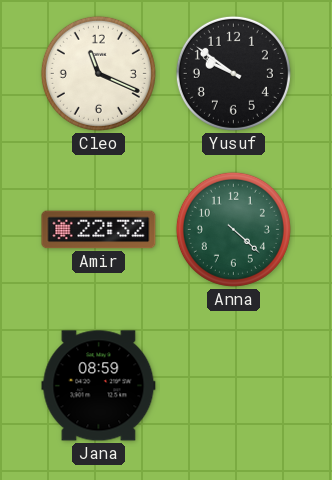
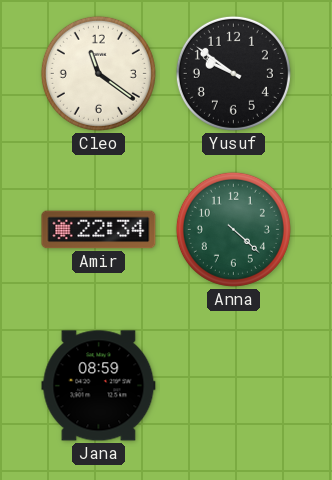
Cleo: 11:19 -> 11:21
Amir: 22:32 -> 22:34
